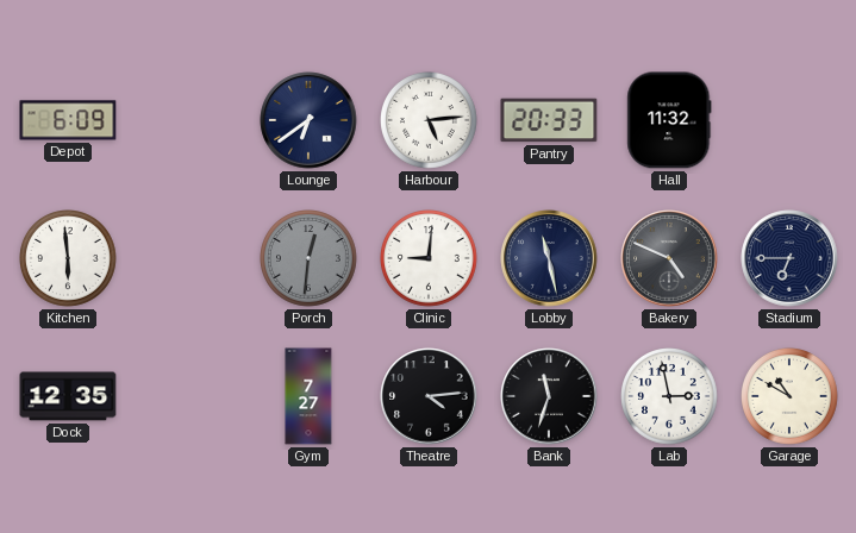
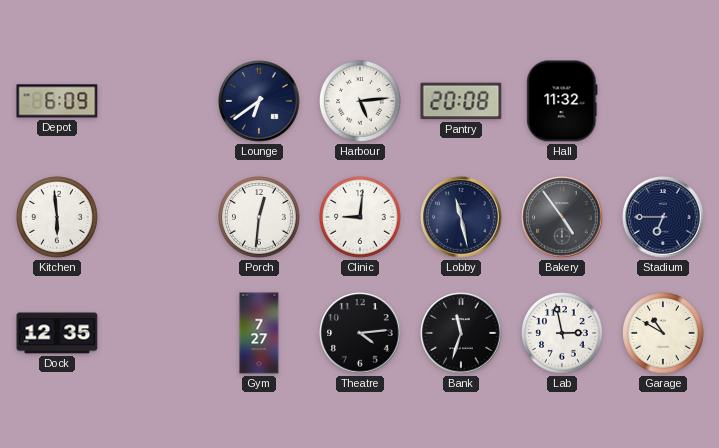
Pantry: 20:33 -> 20:08
Porch dial: grey -> white
Bakery: 4:49 -> 4:54
